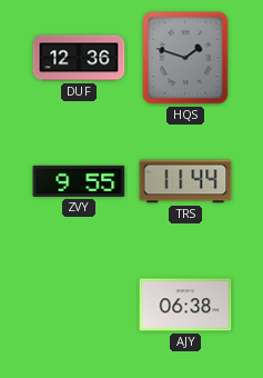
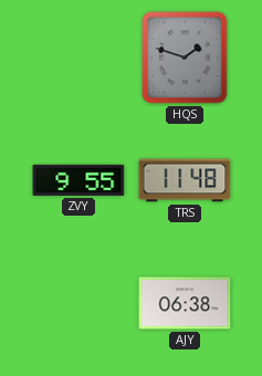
DUF: 12:36 -> none
TRS: 11:44 -> 11:48
